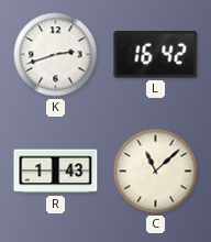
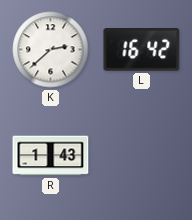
K: 2:42 -> 2:38
C: 11:08 -> none
